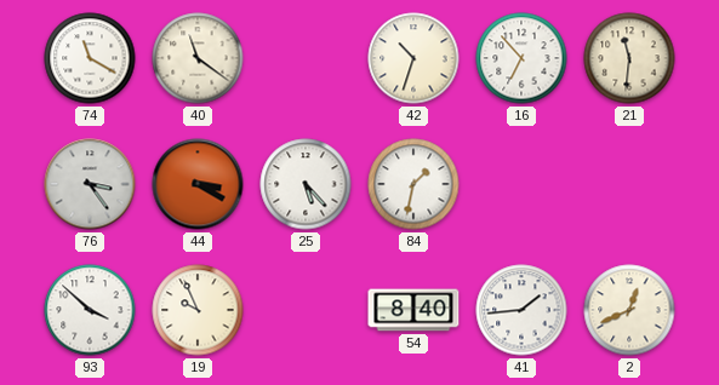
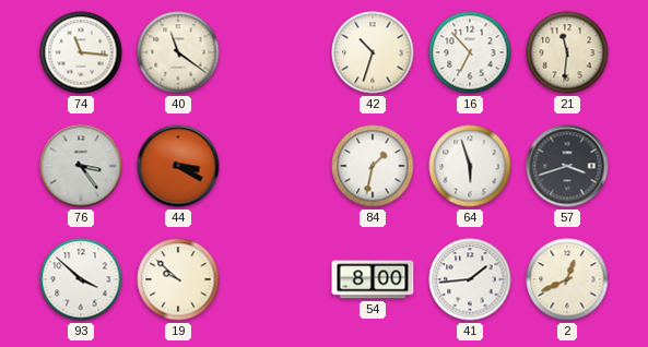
74: 11:20 -> 11:16
25: 5:23 -> none
64: none -> 5:57
57: none -> 3:42
19: 9:56 -> 9:52
54: 8:40 -> 8:00
